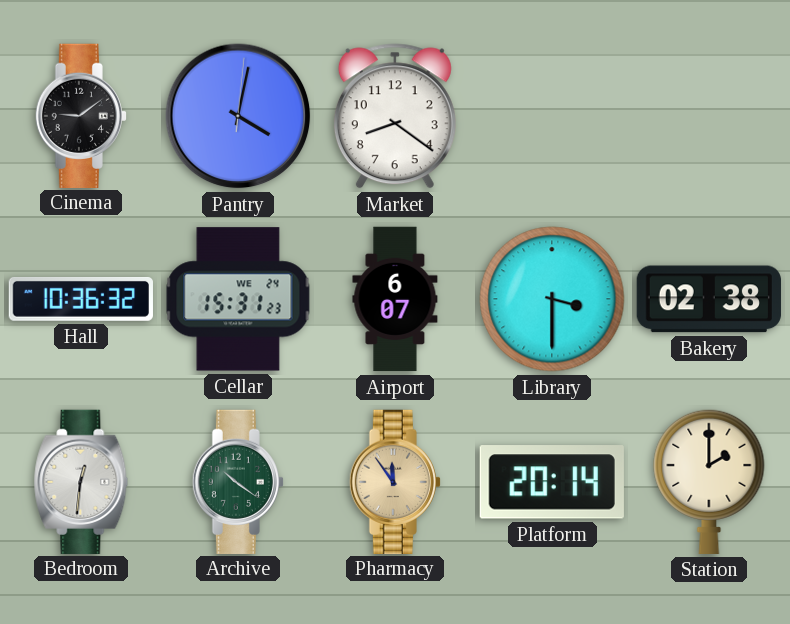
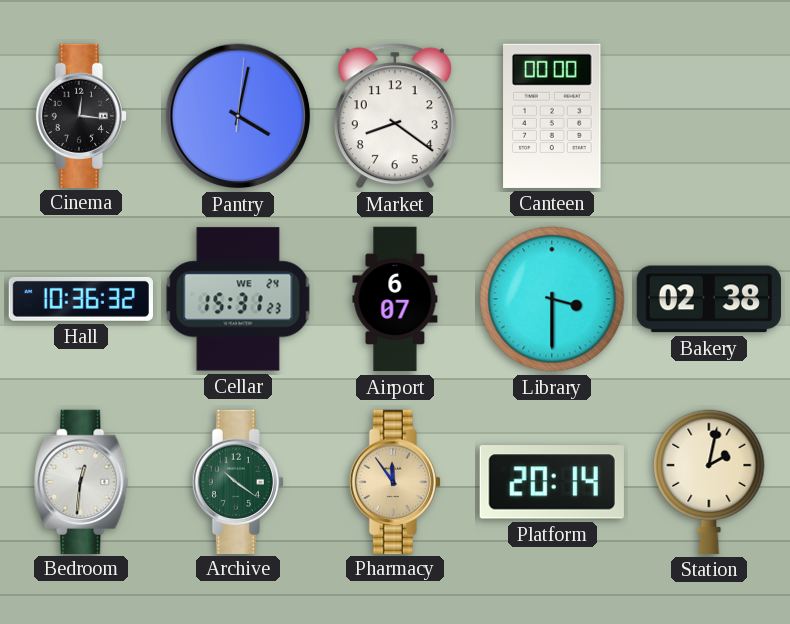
Cinema: 9:09 -> 12:16
Canteen: none -> 00:00
Station: 2:00 -> 2:02
